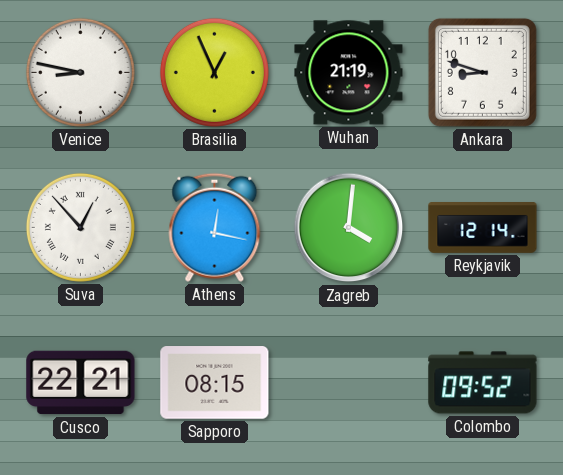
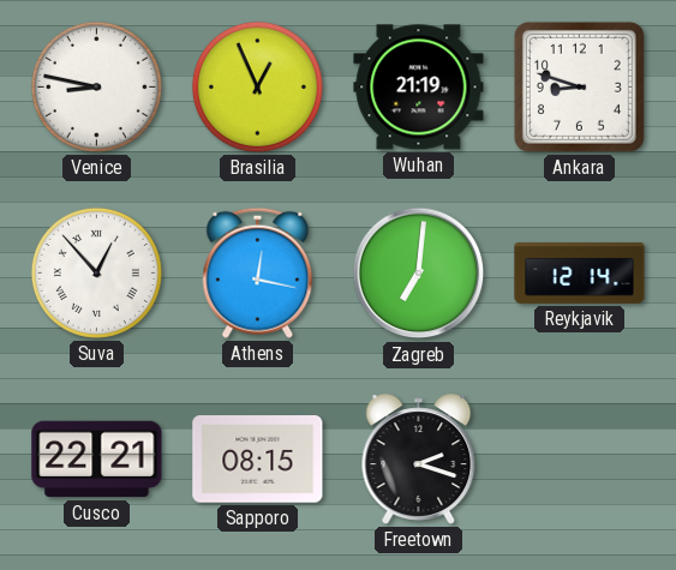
Zagreb: 4:01 -> 7:01
Freetown: none -> 2:18
Colombo: 09:52 -> none
